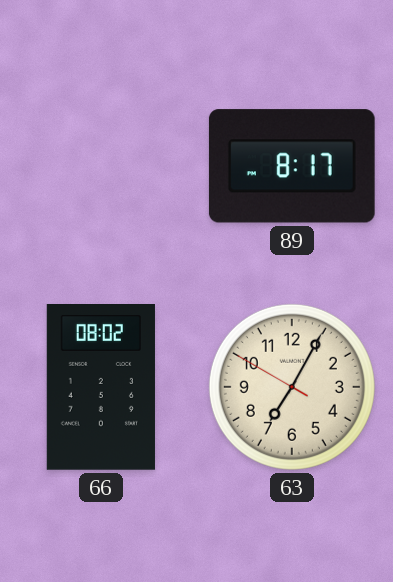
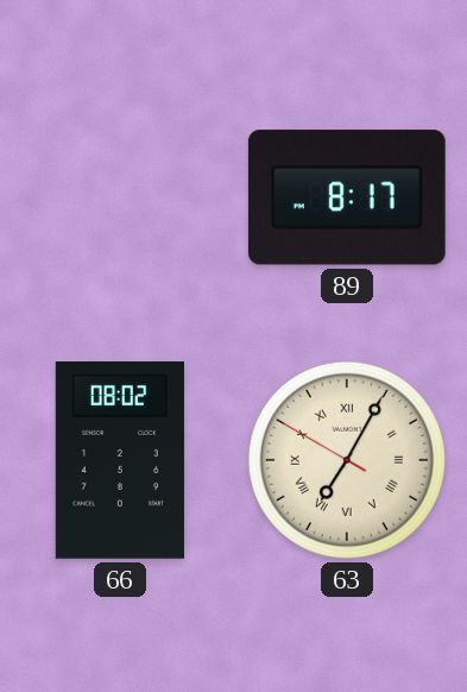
63 numerals: Arabic -> Roman
